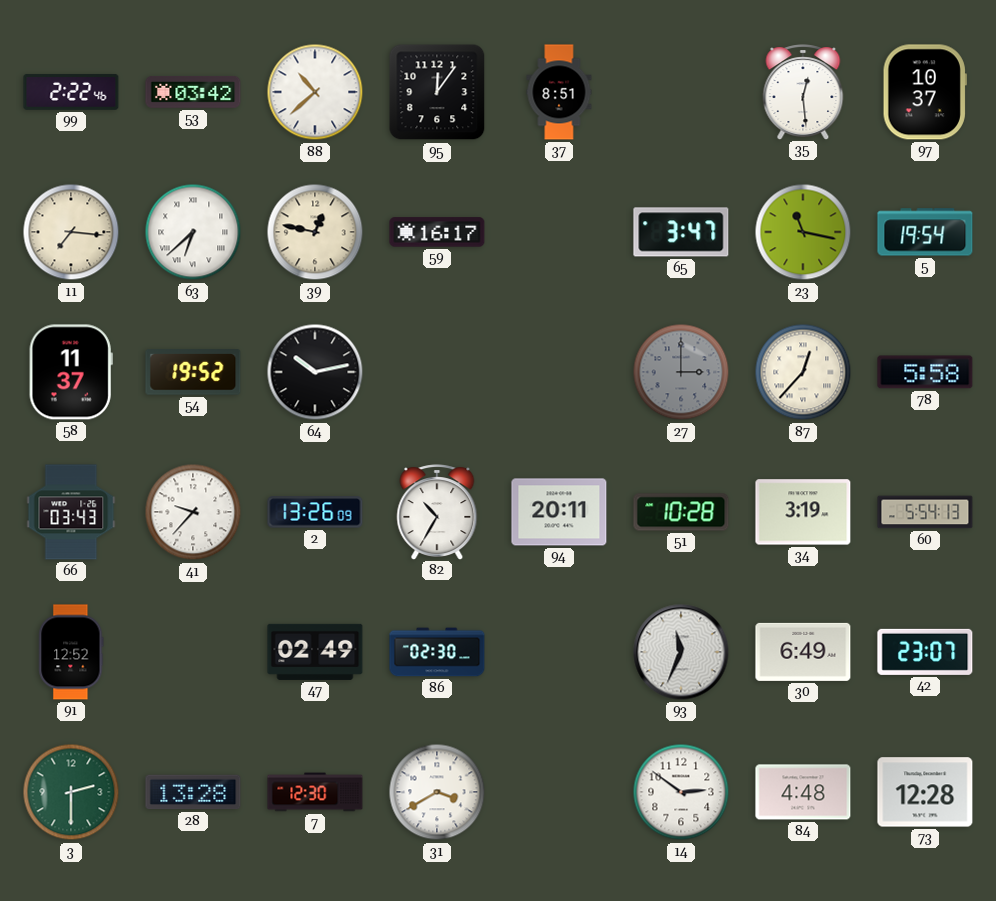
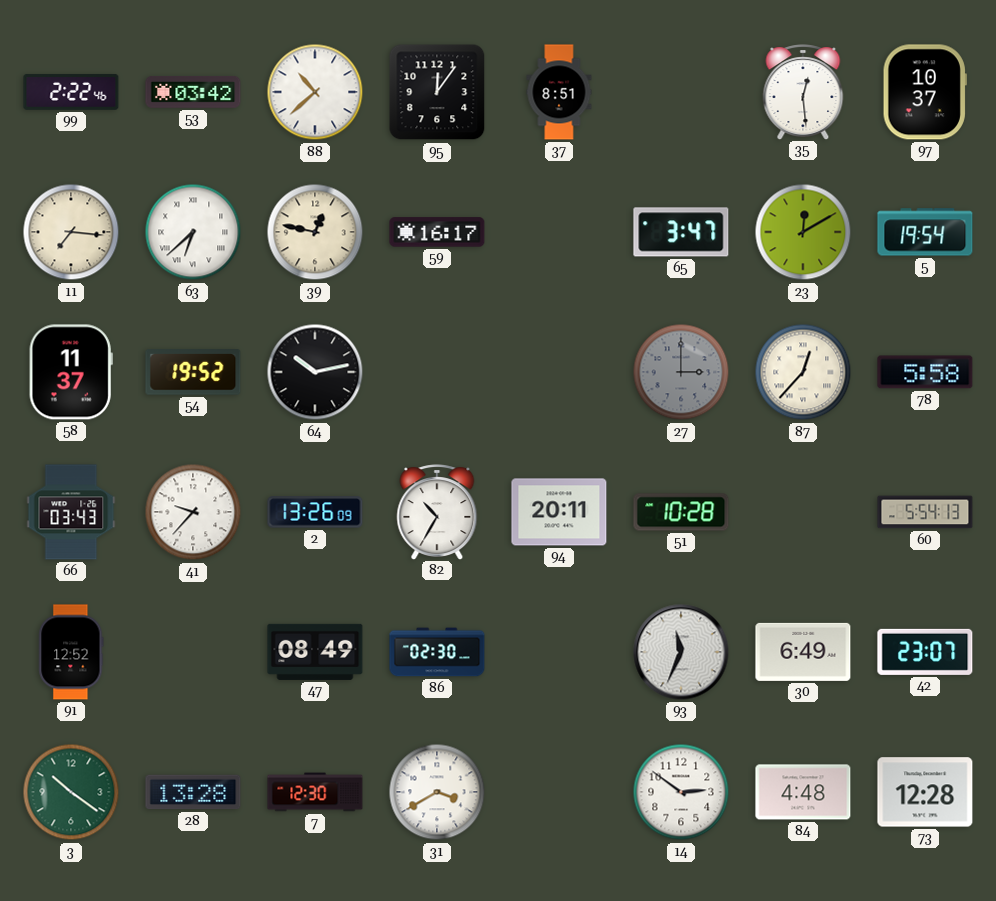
23: 11:17 -> 12:10
34: 3:19 -> none
47: 02:49 -> 08:49
3: 2:30 -> 10:21
